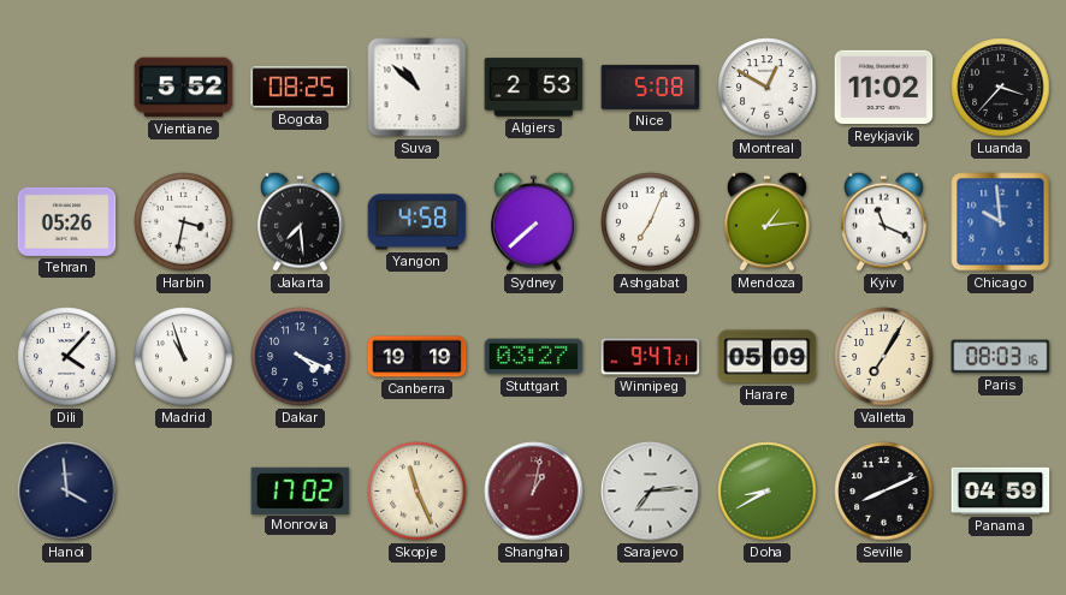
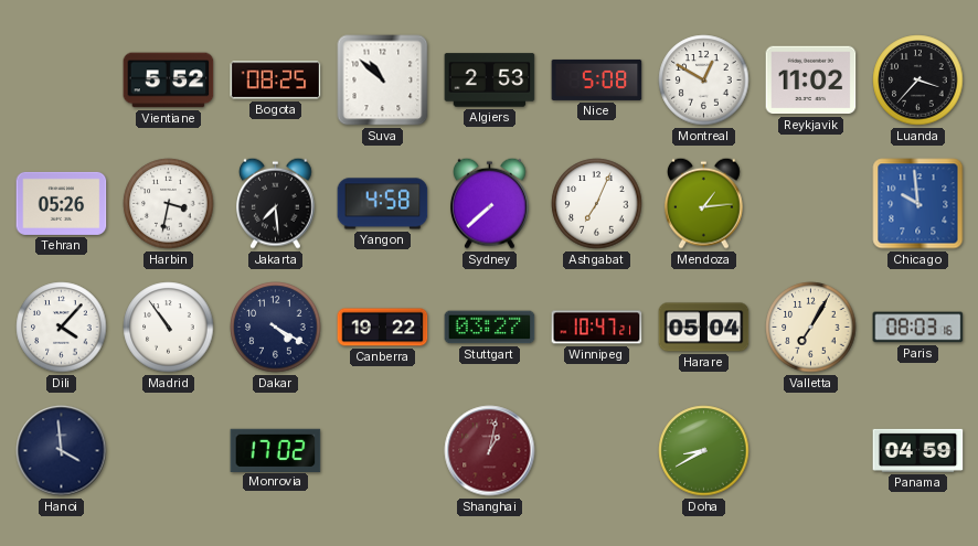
Kyiv: 11:19 -> none
Madrid: 10:57 -> 10:54
Dakar: 4:19 -> 4:20
Canberra: 19:19 -> 19:22
Winnipeg: 9:47 -> 10:47
Harare: 05:09 -> 05:04
Skopje: 11:26 -> none
Sarajevo: 7:14 -> none
Seville: 8:11 -> none
